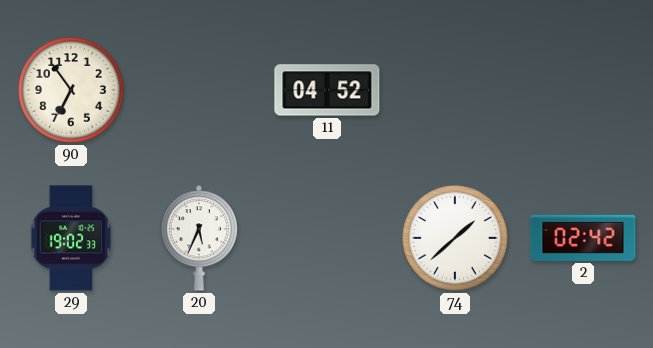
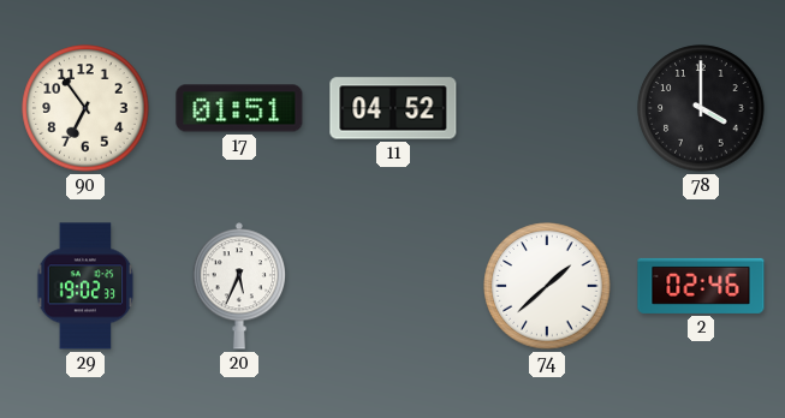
17: none -> 01:51
78: none -> 4:00
2: 02:42 -> 02:46
